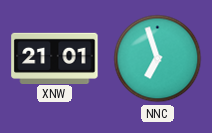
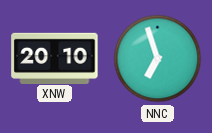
XNW: 21:01 -> 20:10
